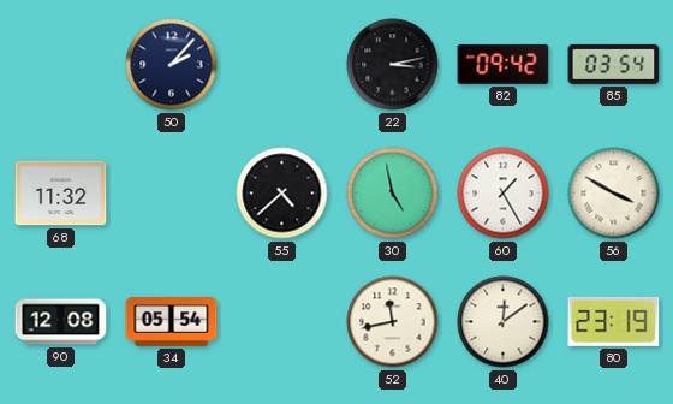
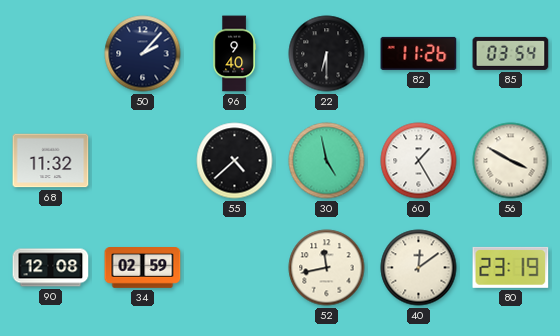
96: none -> 9:40
22: 3:13 -> 6:30
82: 09:42 -> 11:26
34: 05:54 -> 02:59
